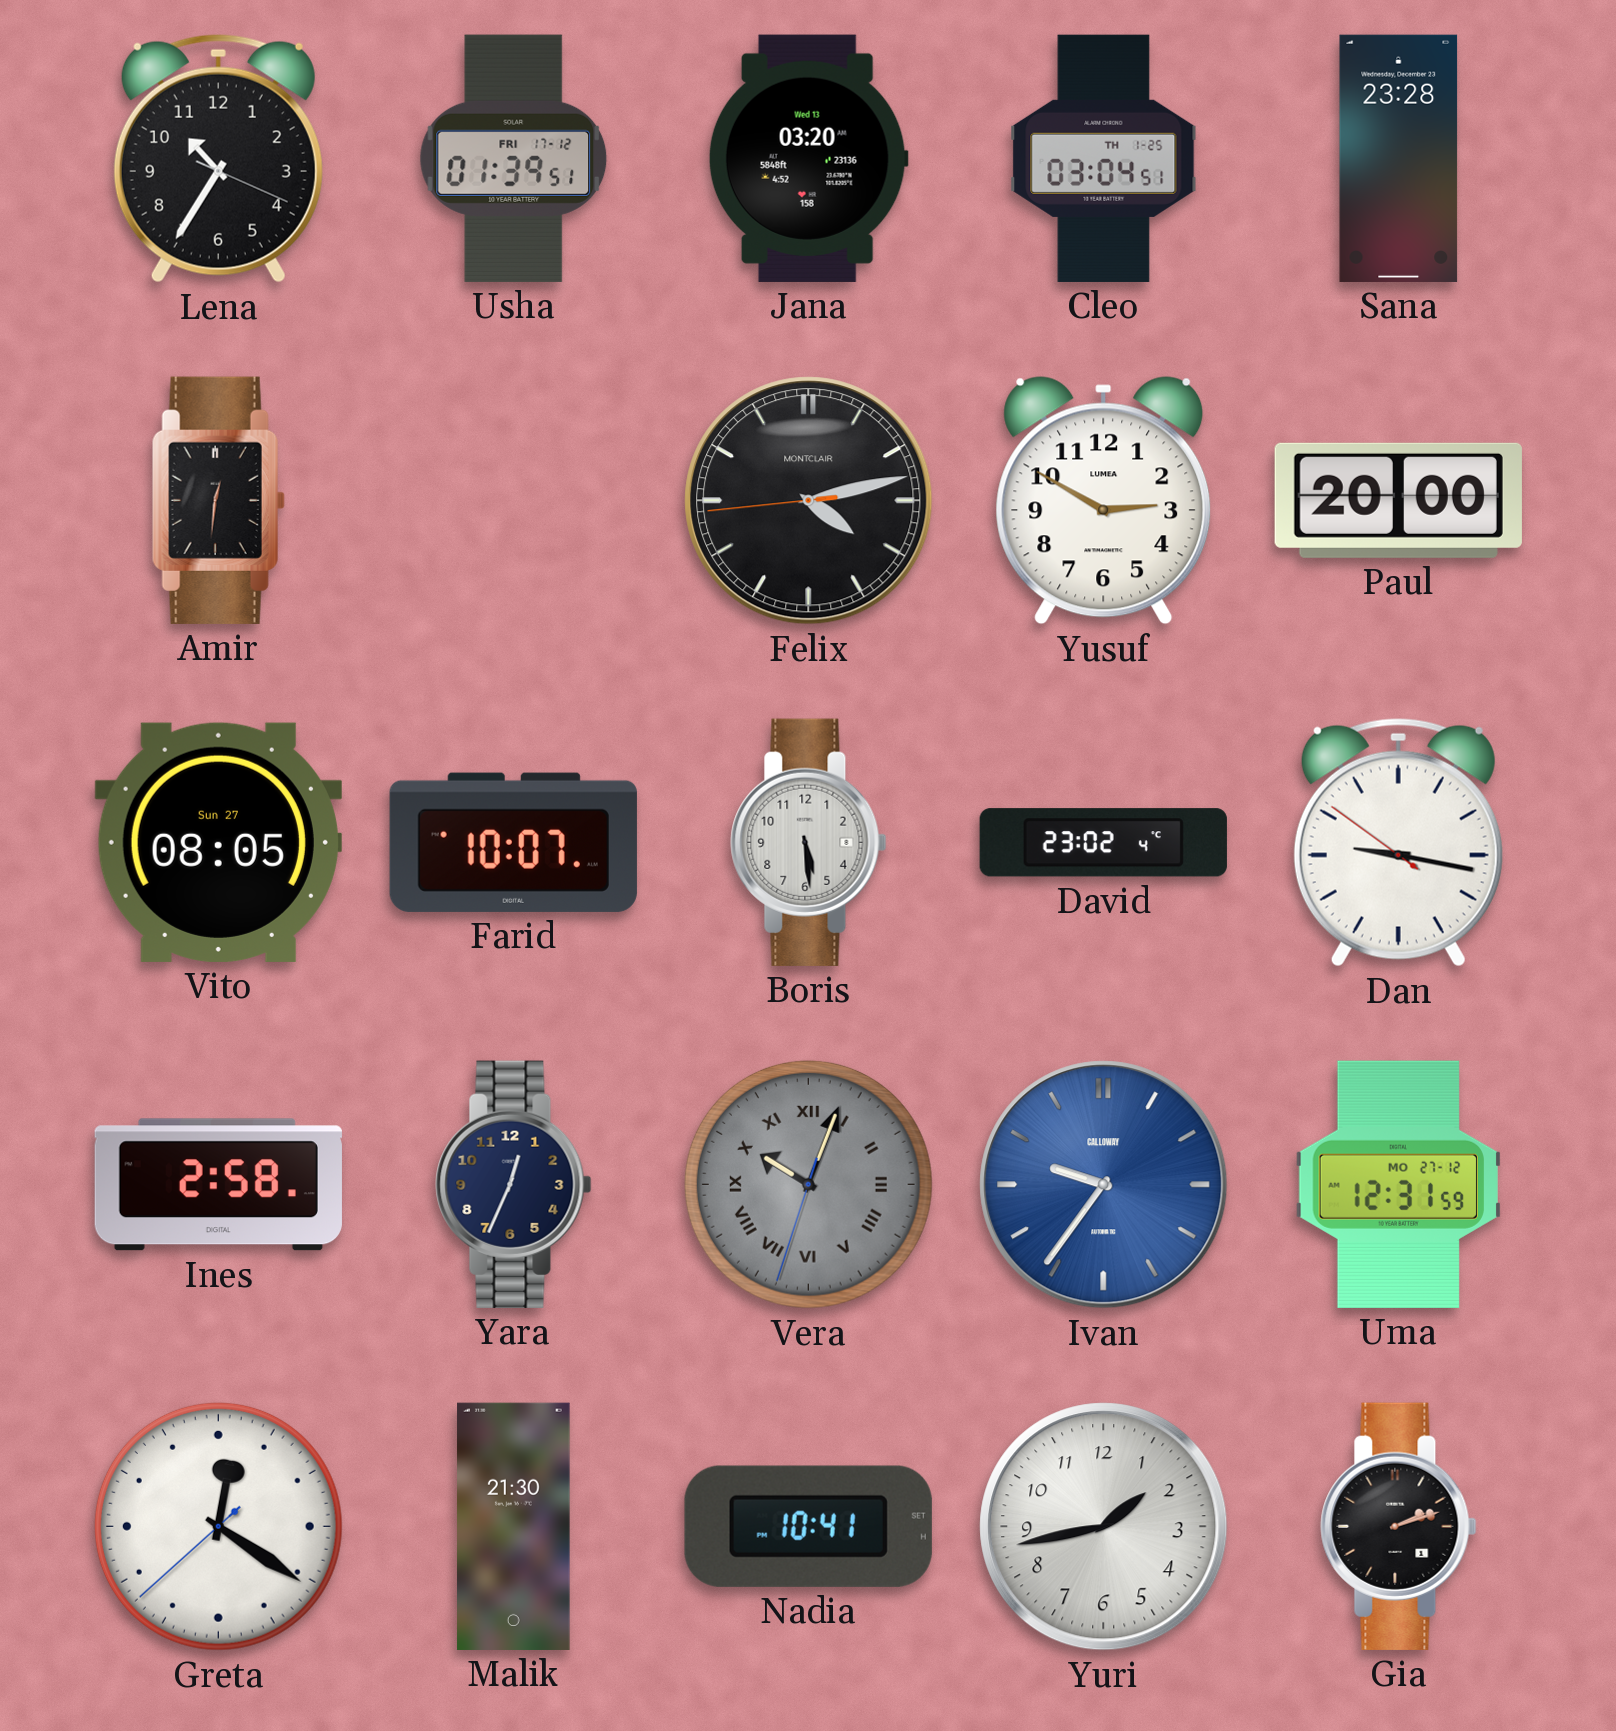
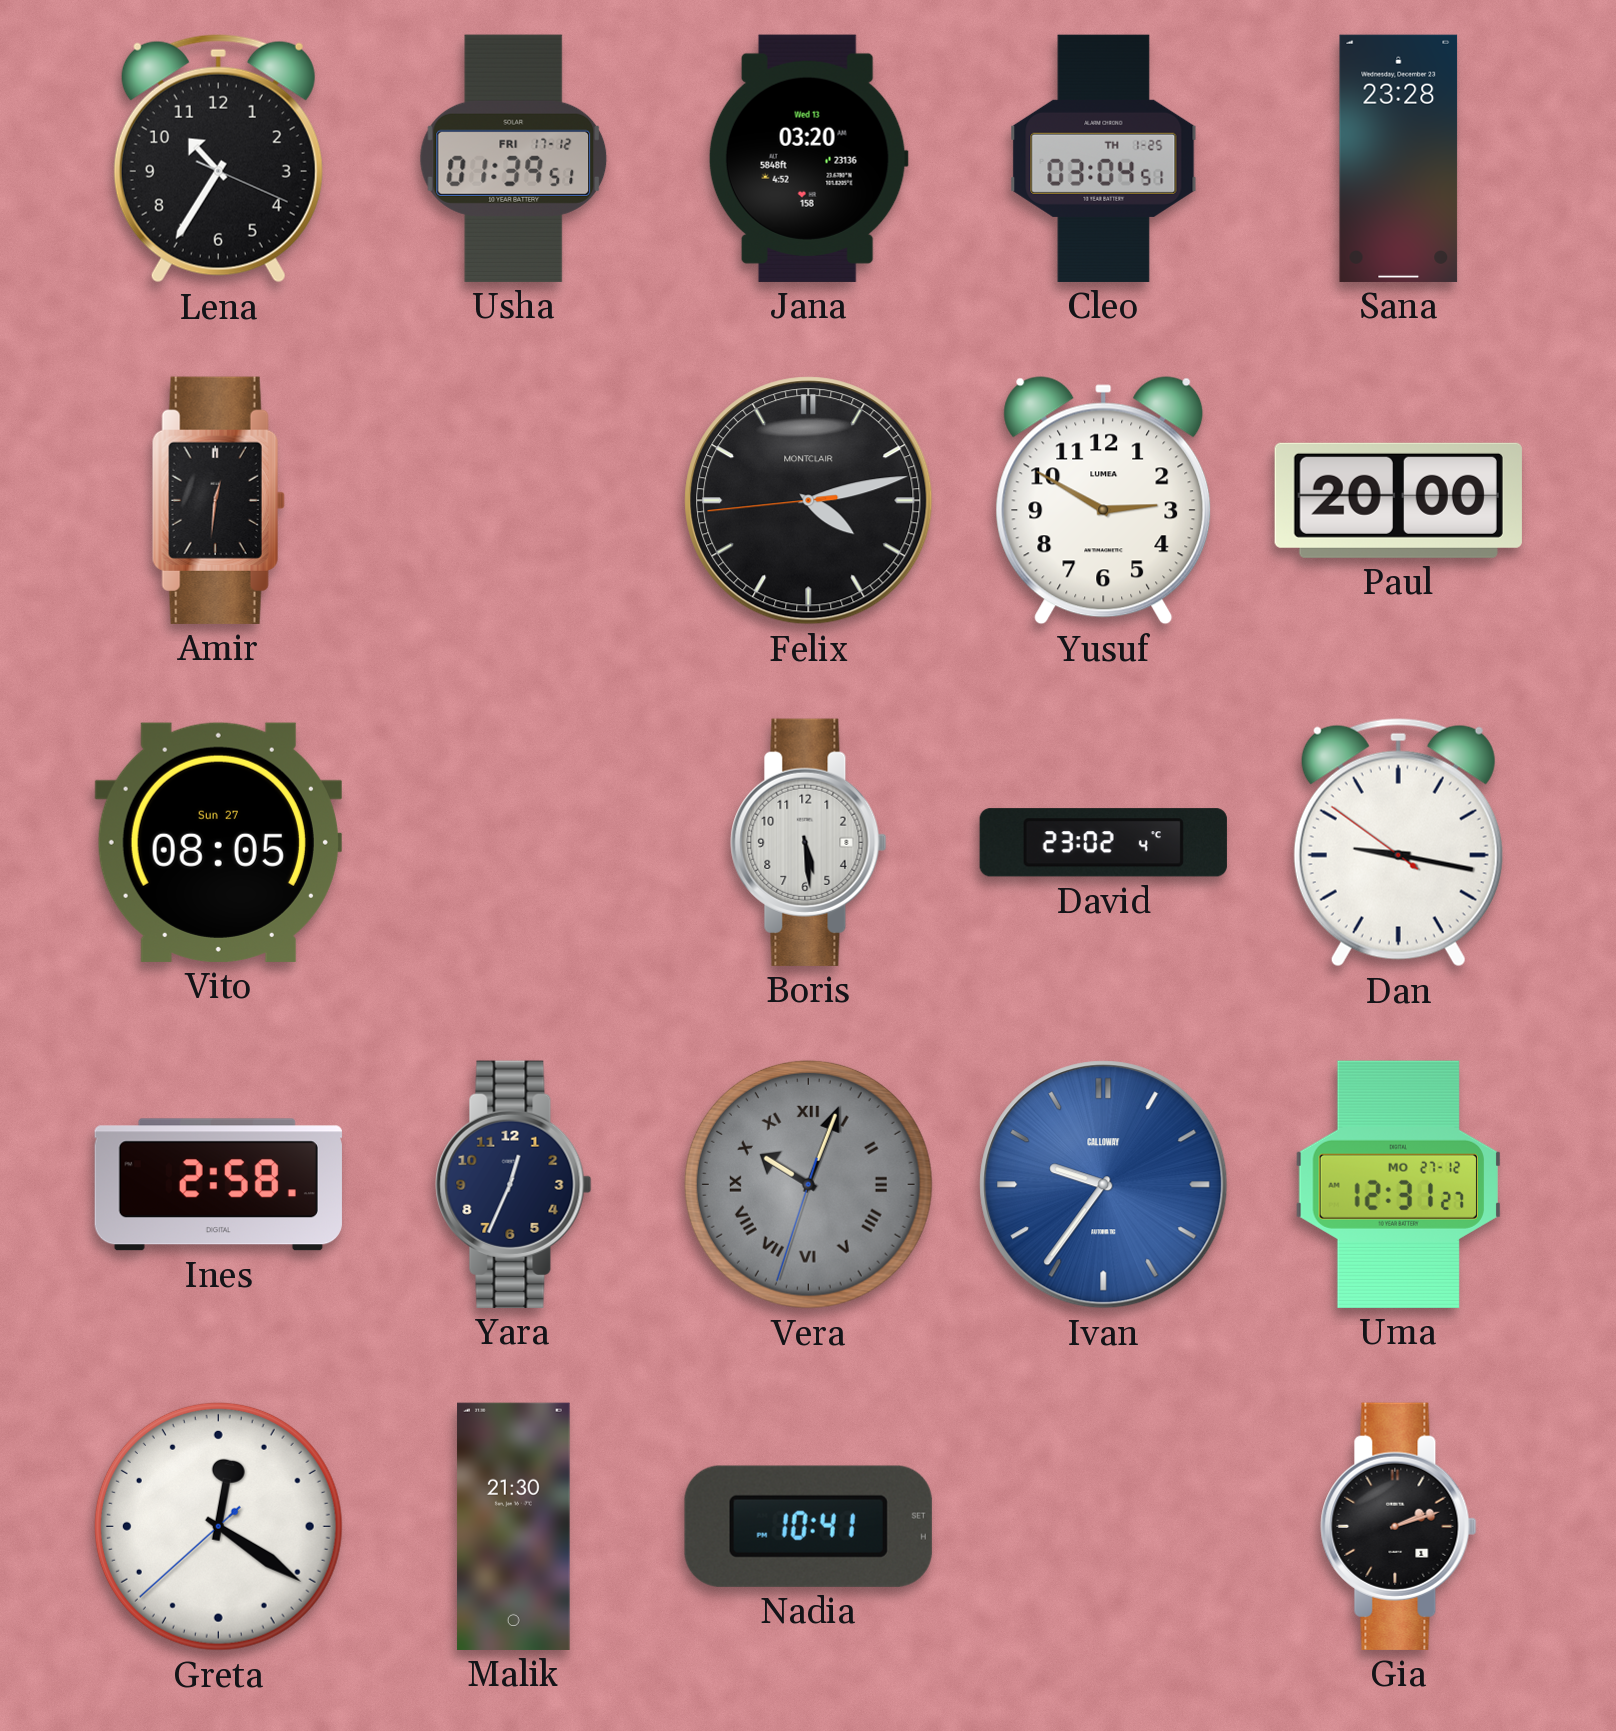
Farid: 10:07 -> none
Uma: 12:31:59 -> 12:31:27
Yuri: 1:43 -> none
